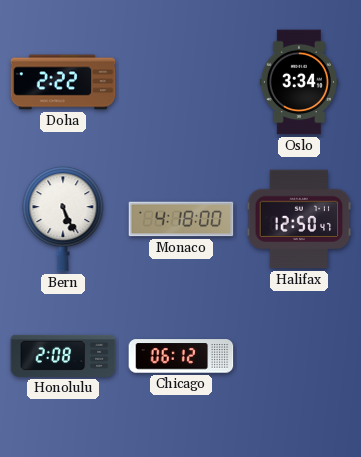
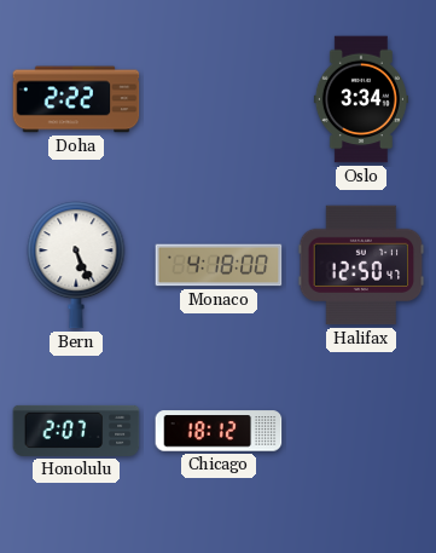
Honolulu: 2:08 -> 2:07
Chicago: 06:12 -> 18:12
